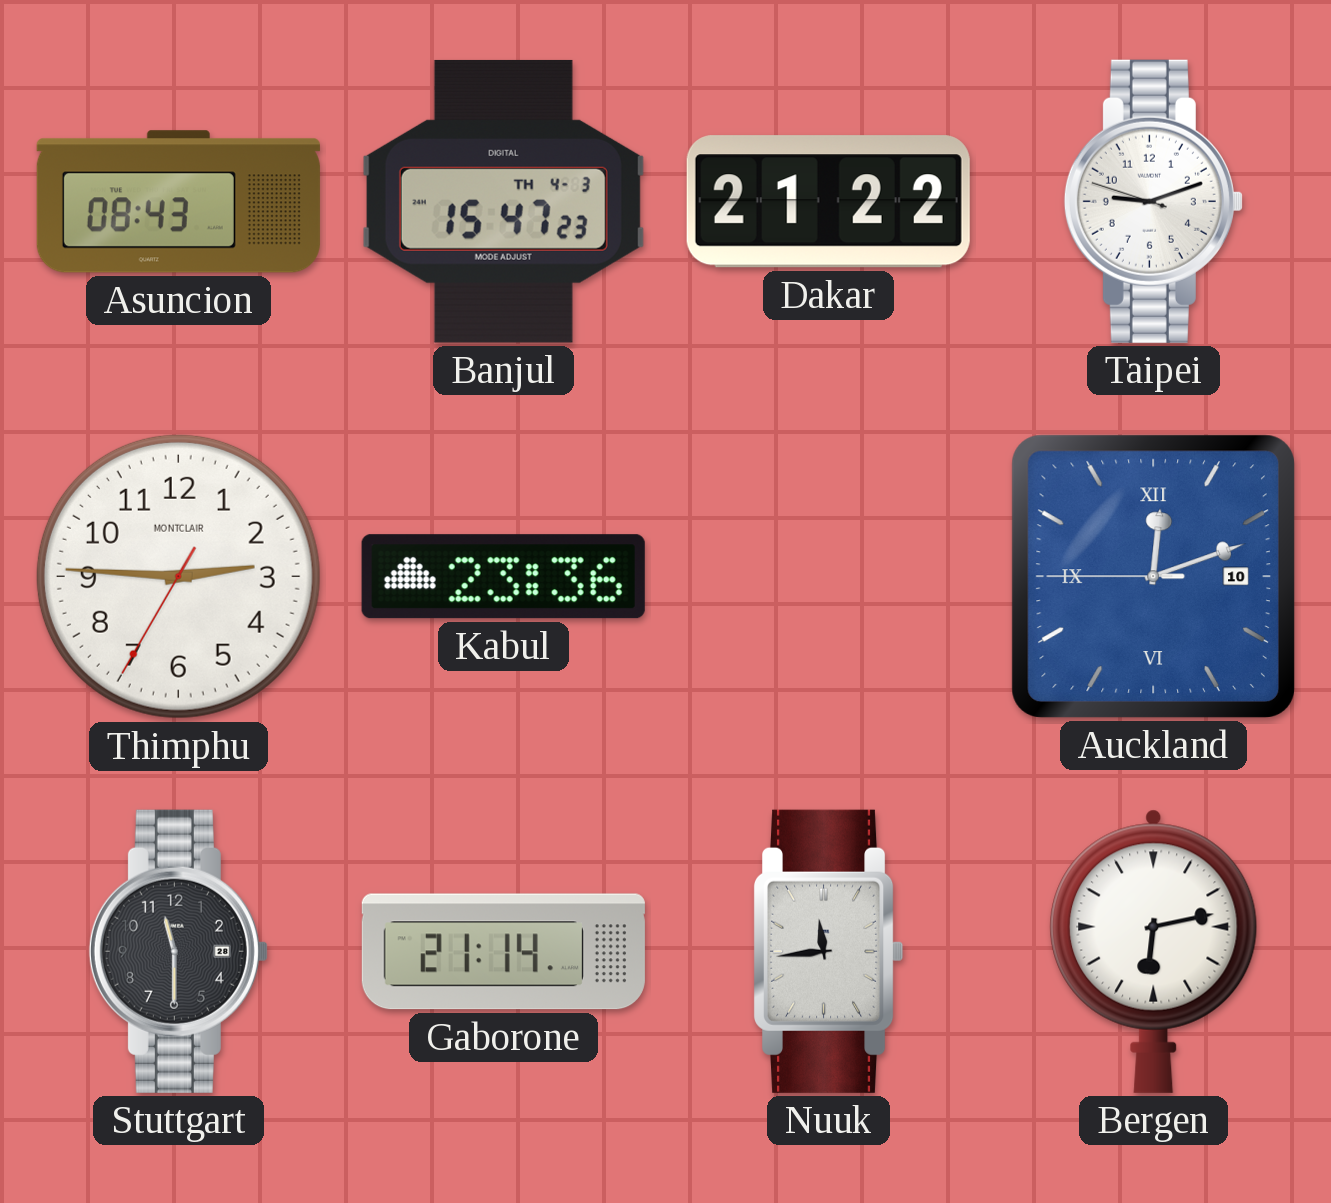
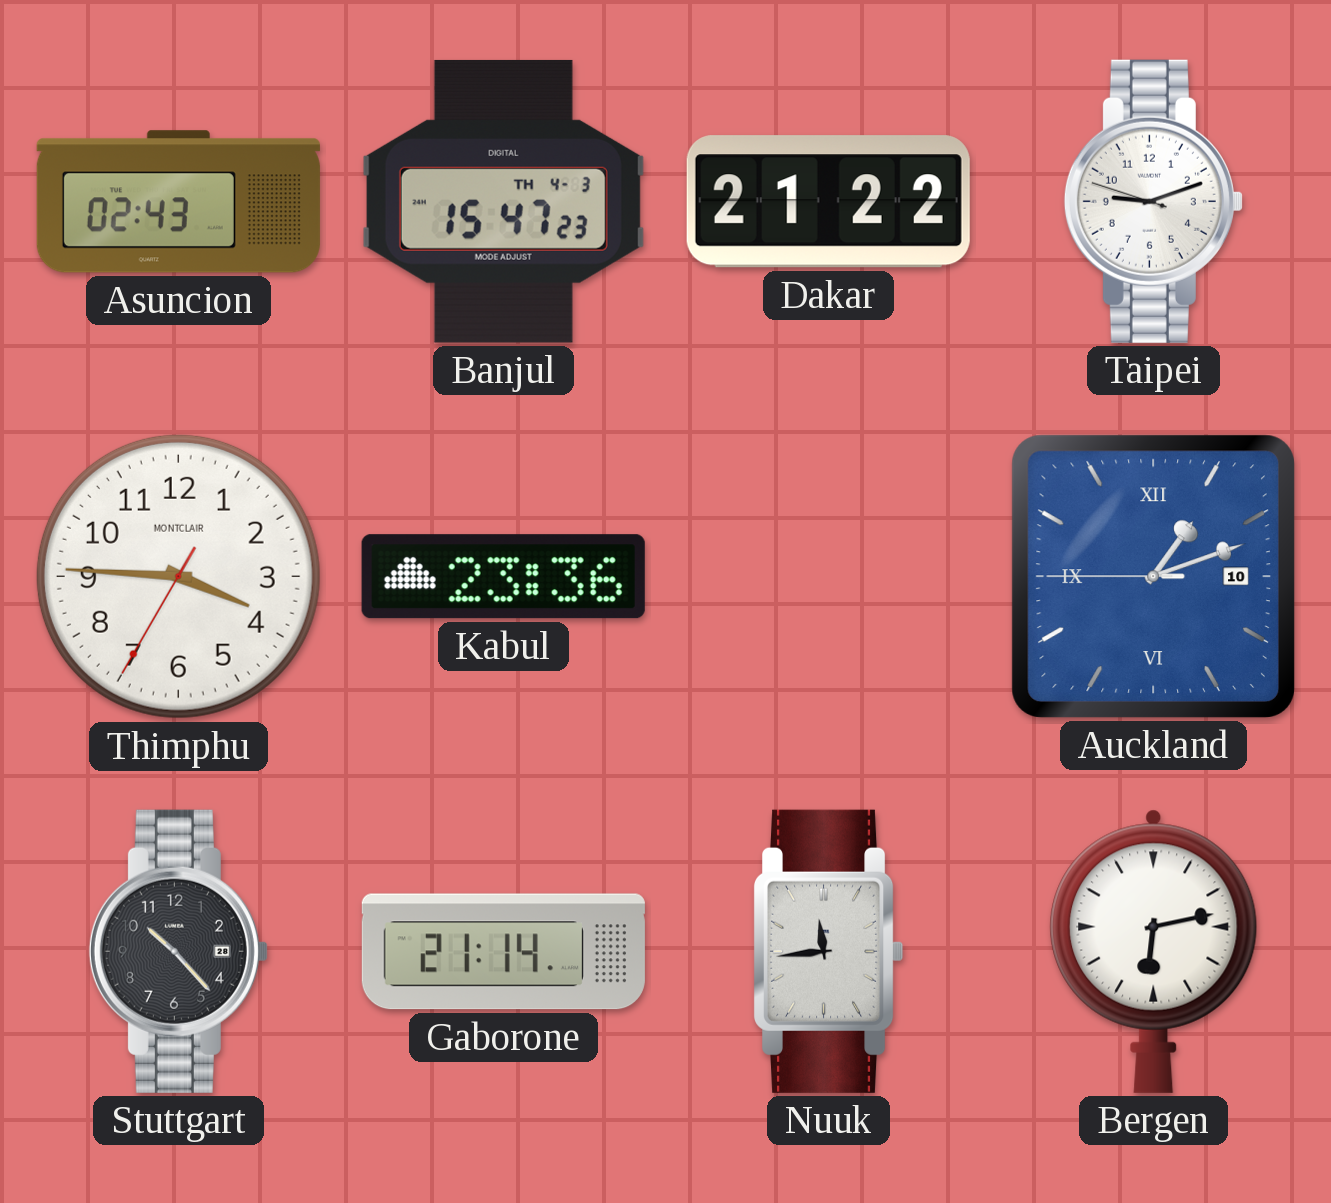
Asuncion: 08:43 -> 02:43
Thimphu: 2:45 -> 3:45
Auckland: 12:11 -> 1:11
Stuttgart: 11:30 -> 10:23
